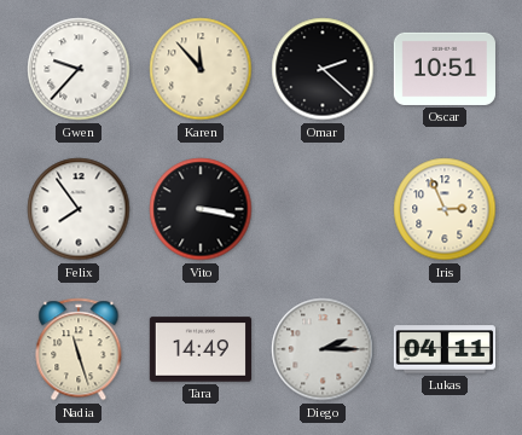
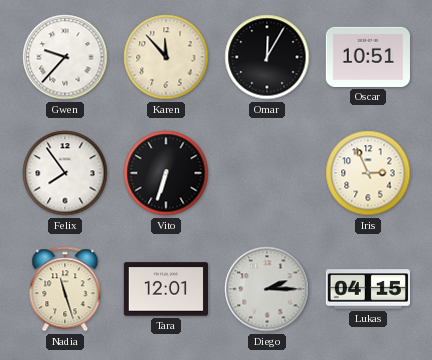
Omar: 2:22 -> 12:05
Vito: 3:17 -> 6:33
Tara: 14:49 -> 12:01
Lukas: 04:11 -> 04:15
